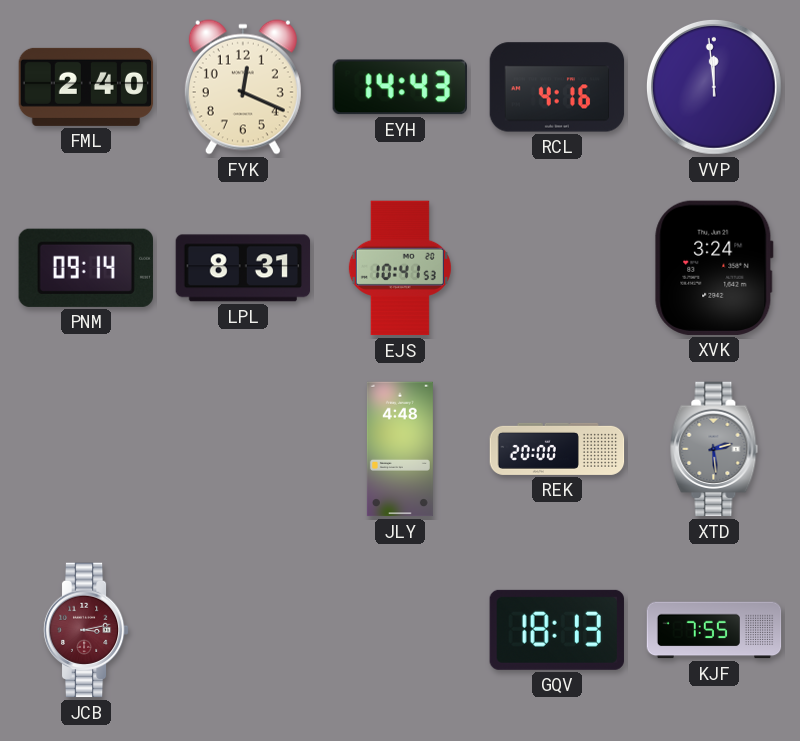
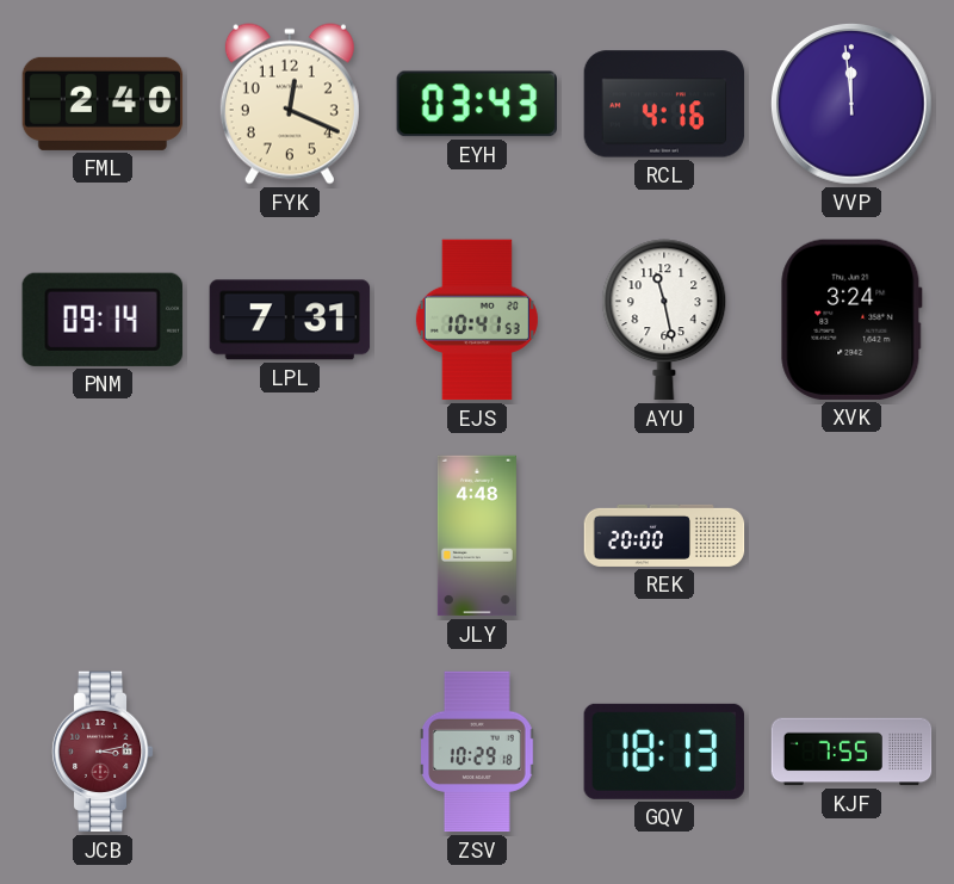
EYH: 14:43 -> 03:43
LPL: 8:31 -> 7:31
AYU: none -> 11:28
XTD: 2:29 -> none
ZSV: none -> 10:29
